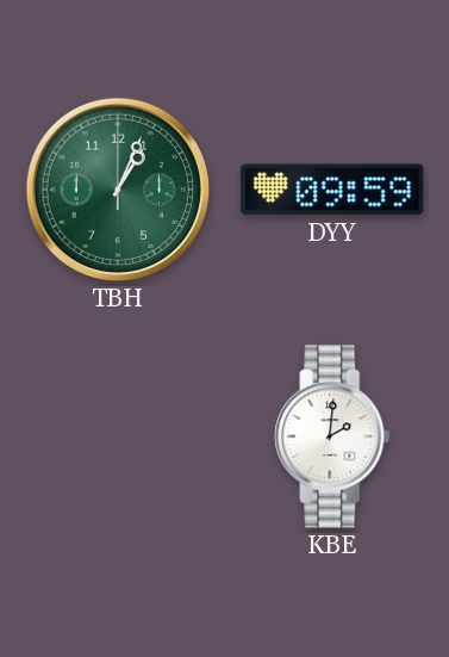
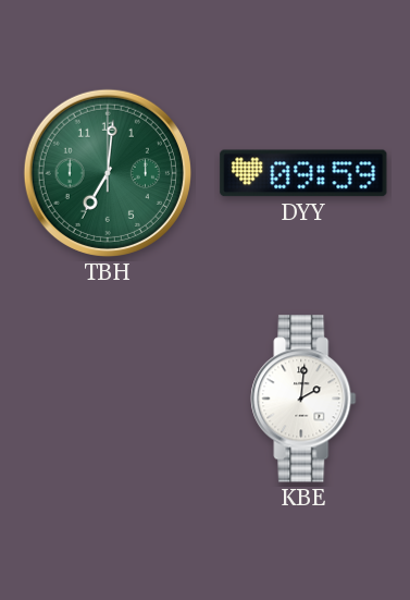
TBH: 1:04 -> 7:01
